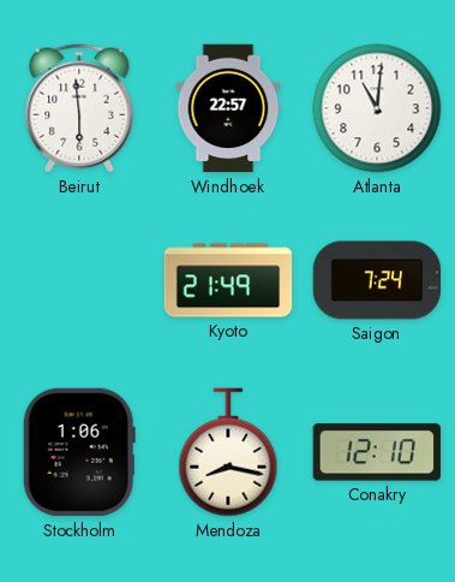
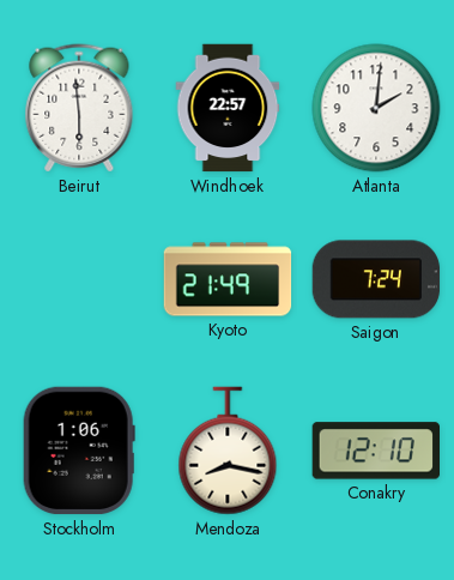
Atlanta: 11:01 -> 2:01
